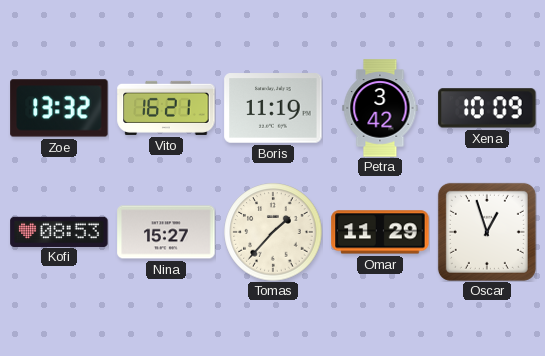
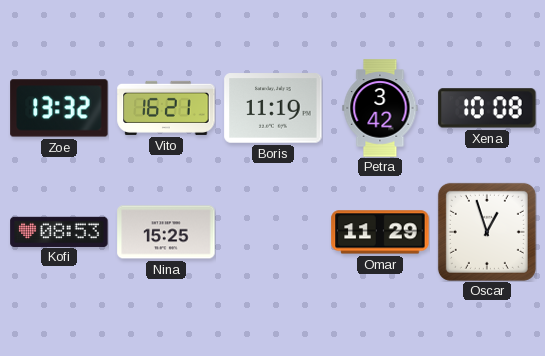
Xena: 10:09 -> 10:08
Nina: 15:27 -> 15:25
Tomas: 1:37 -> none
